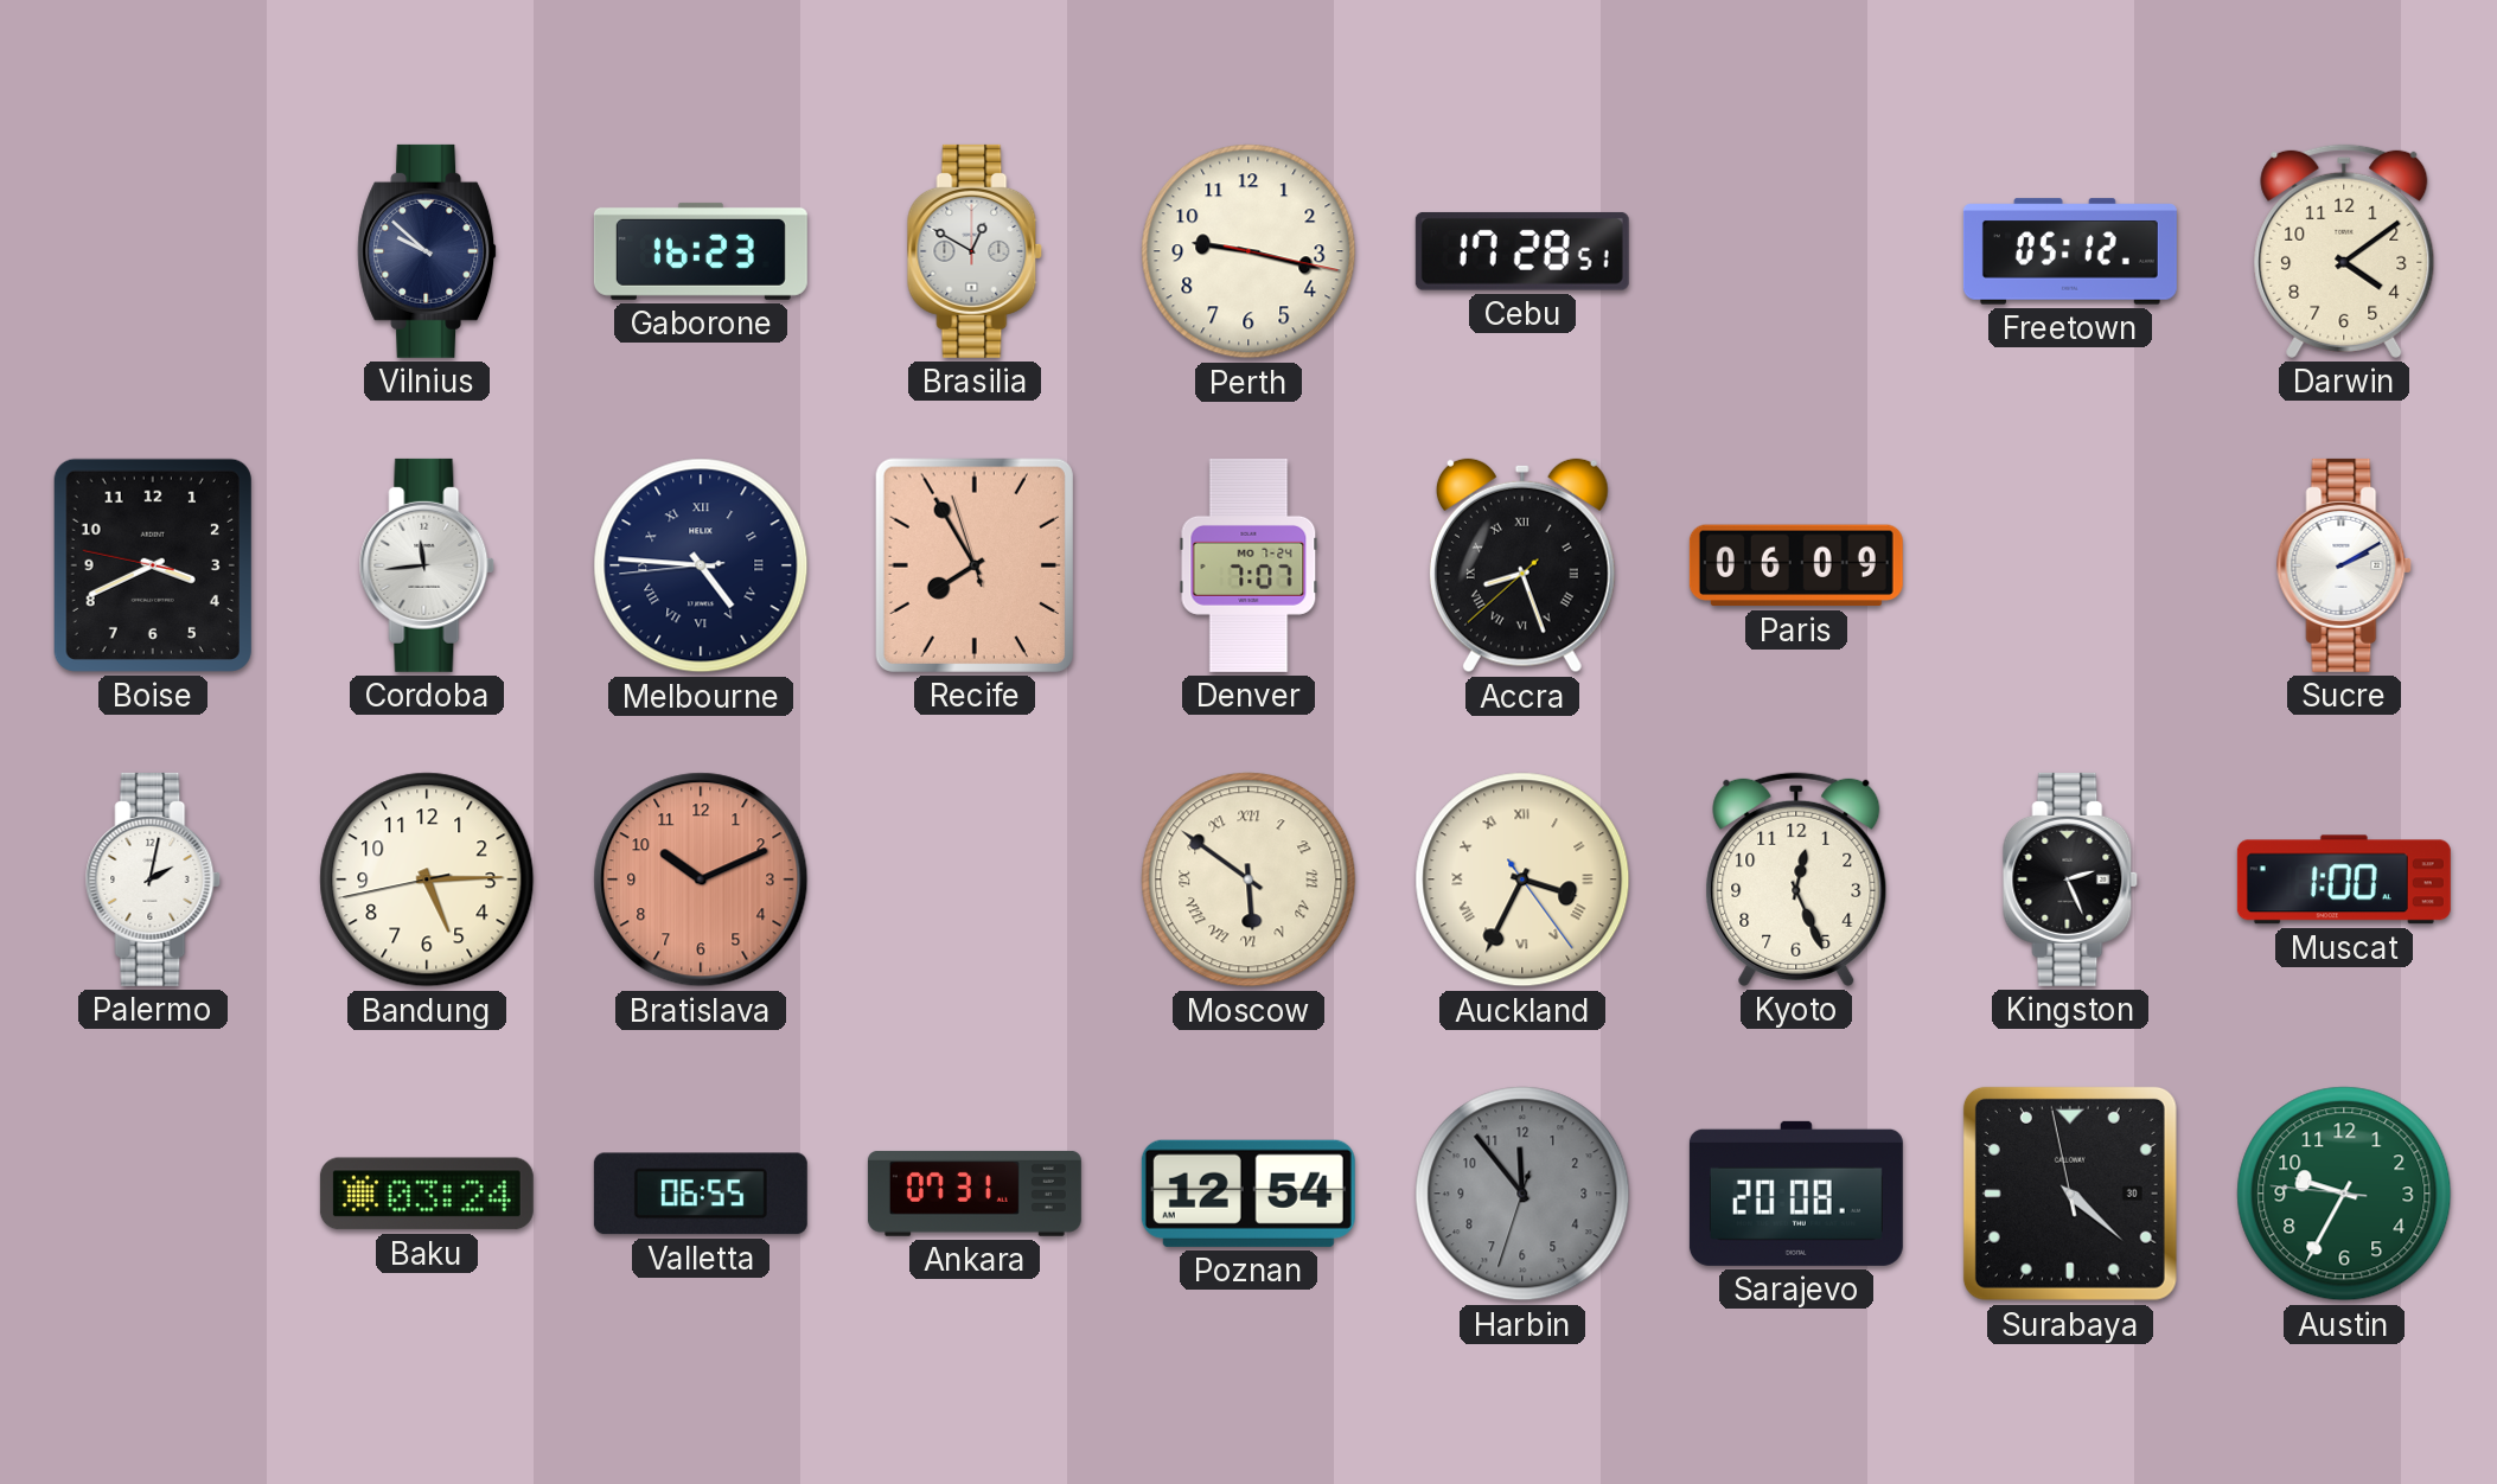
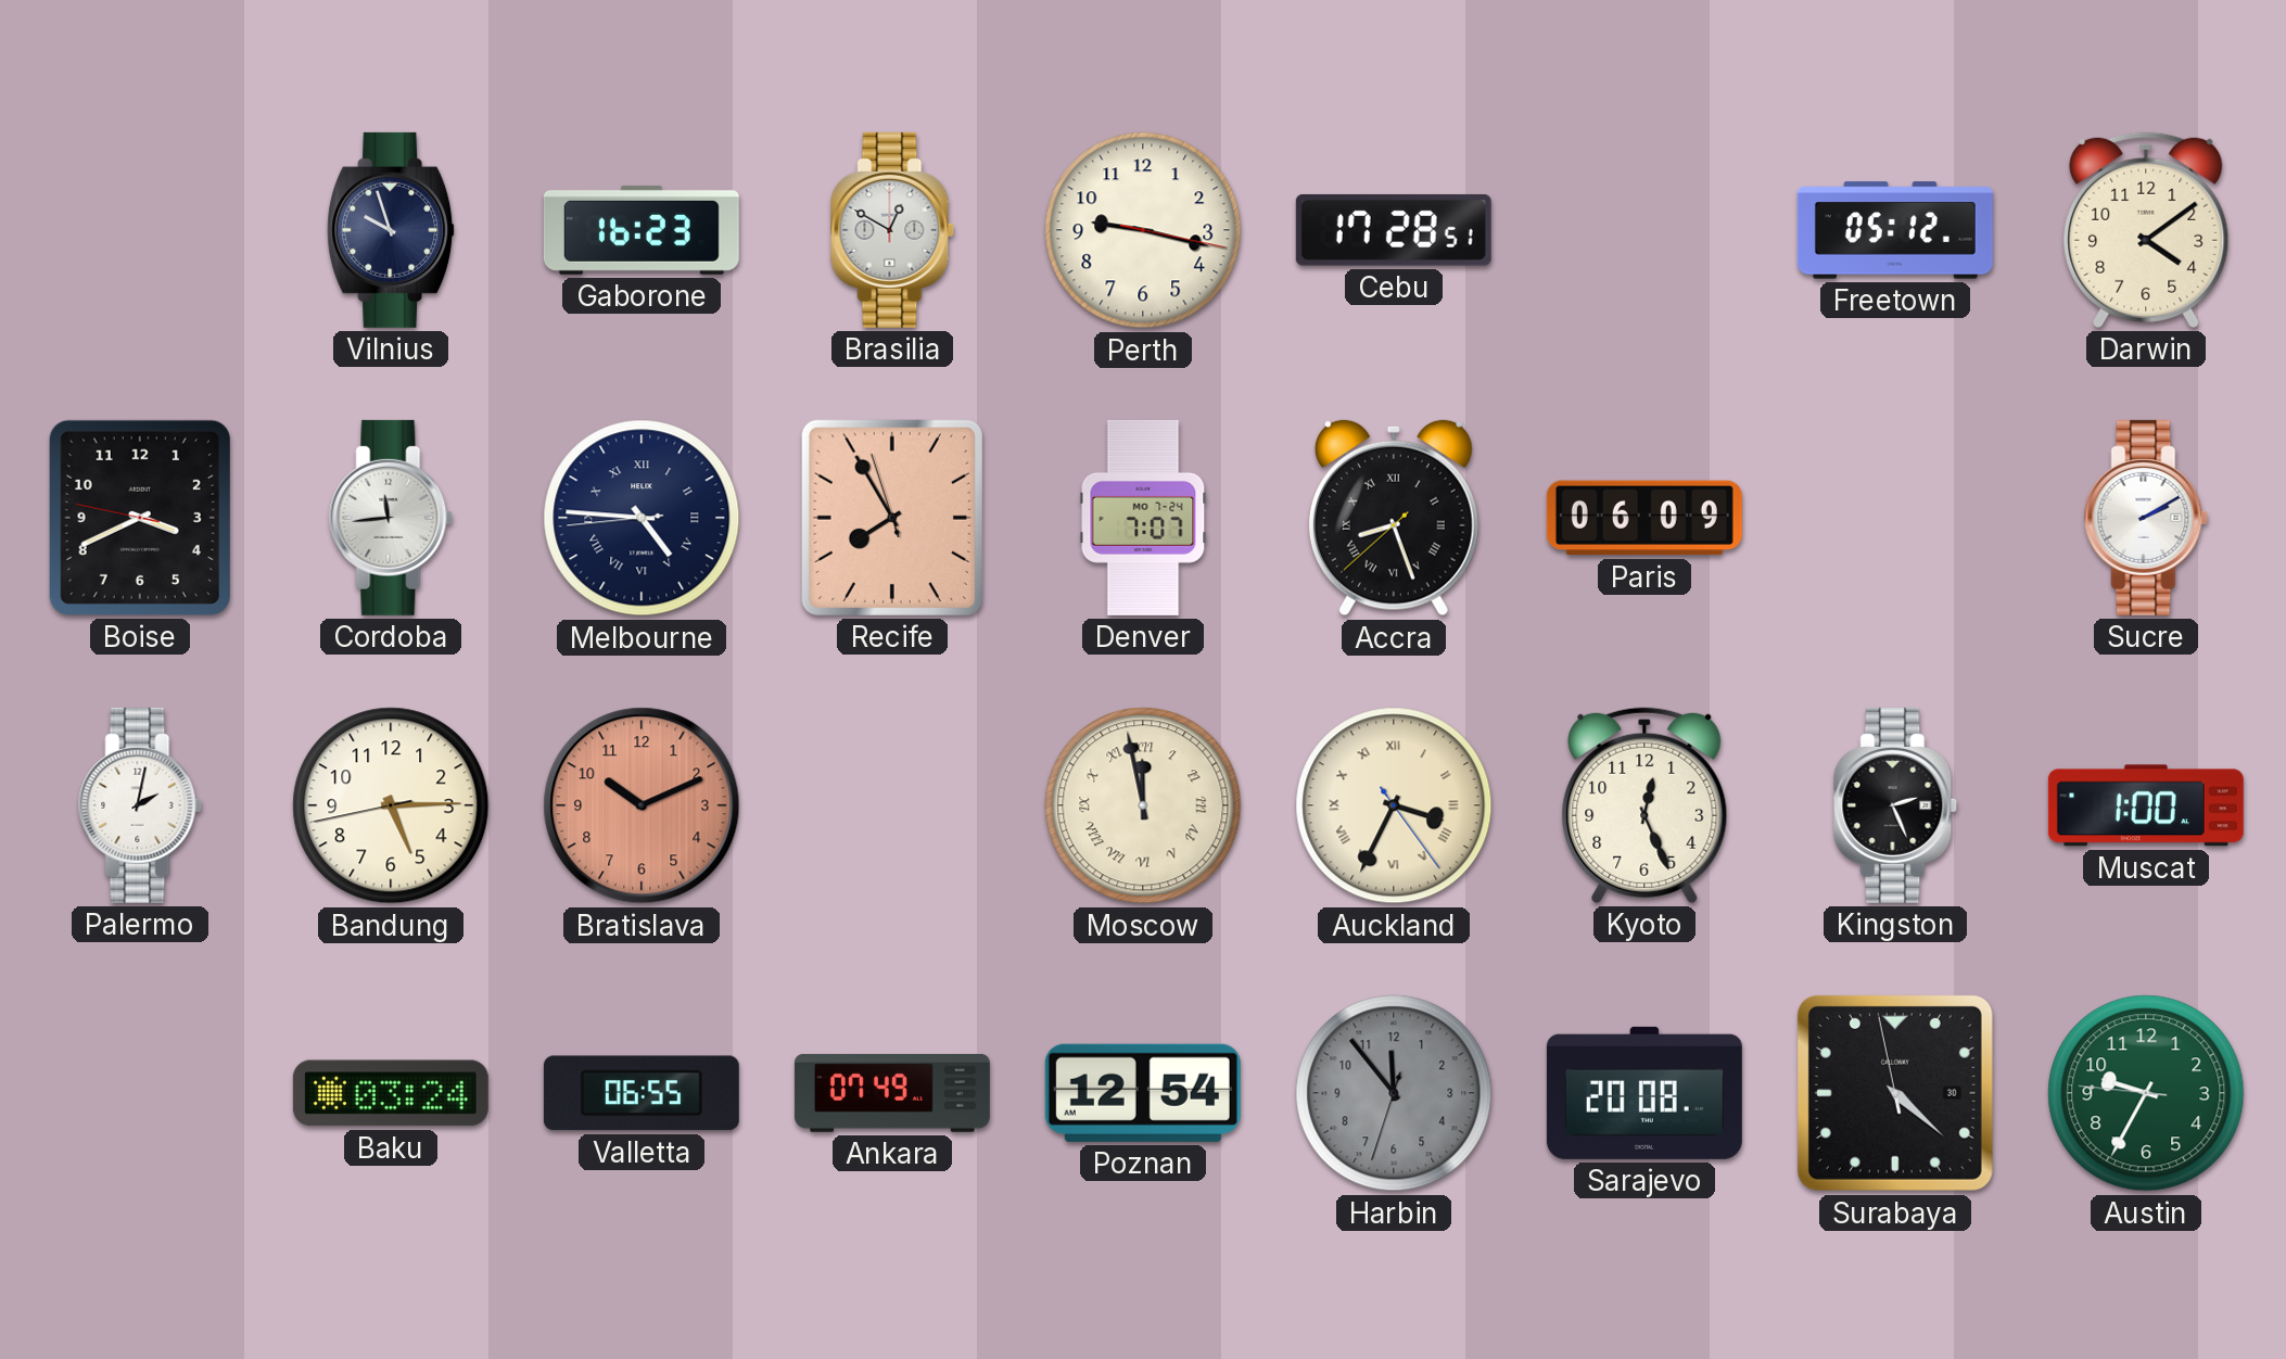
Vilnius: 9:52 -> 9:57
Moscow: 5:51 -> 11:58
Ankara: 07:31 -> 07:49
